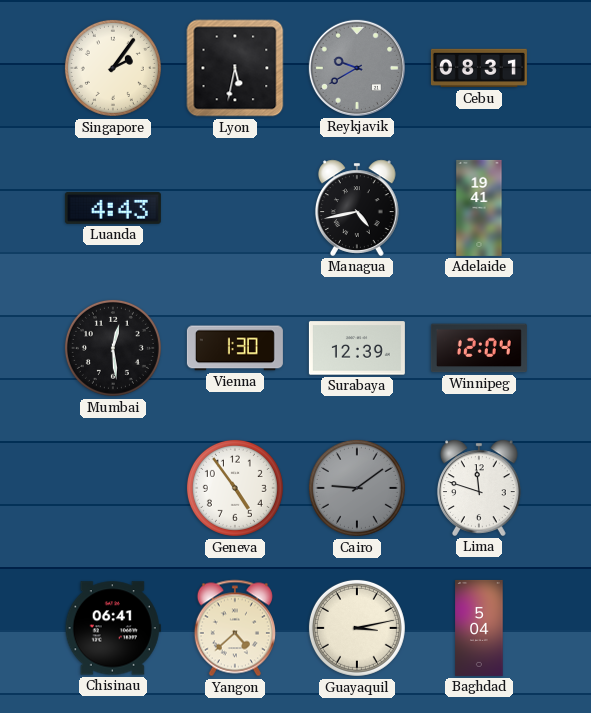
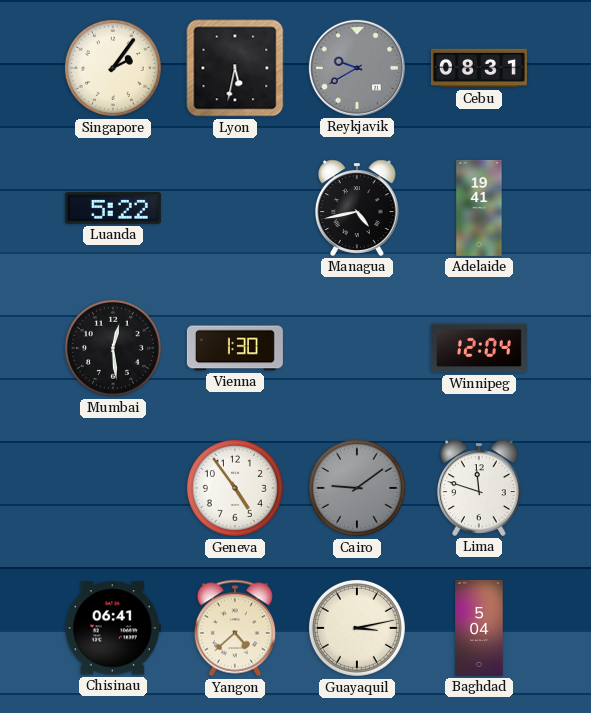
Luanda: 4:43 -> 5:22
Surabaya: 12:39 -> none
